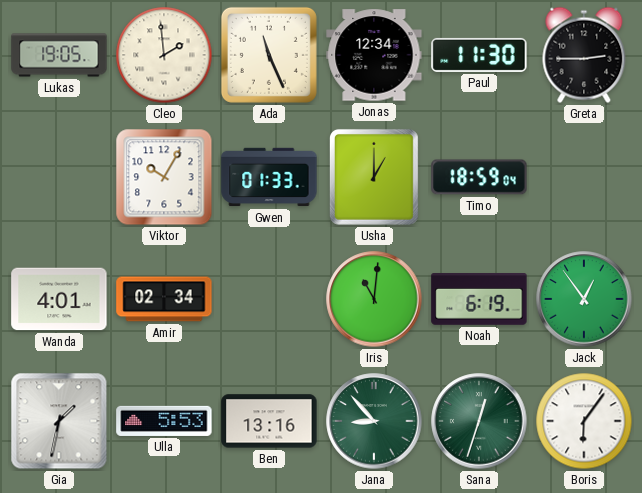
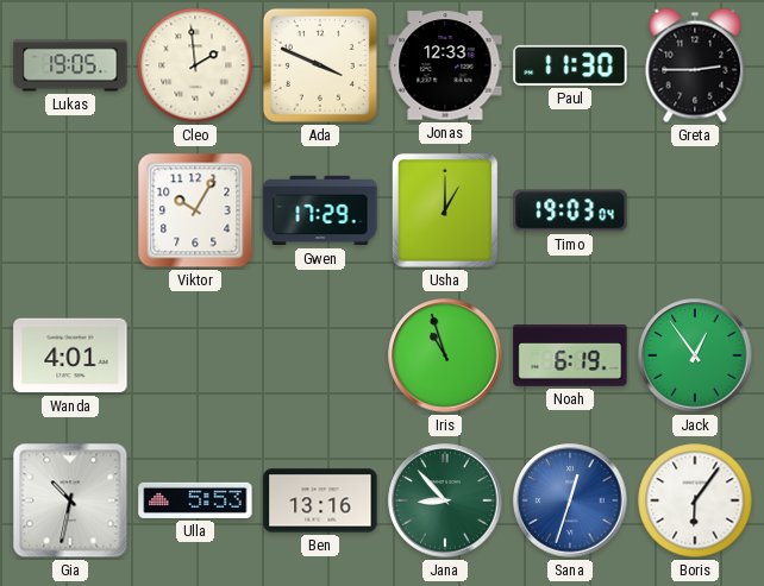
Ada: 11:26 -> 3:49
Jonas: 12:34 -> 12:33
Gwen: 01:33 -> 17:29
Timo: 18:59 -> 19:03
Amir: 02:34 -> none
Iris: 11:01 -> 10:57
Gia: 1:32 -> 10:32
Sana dial: green -> blue
